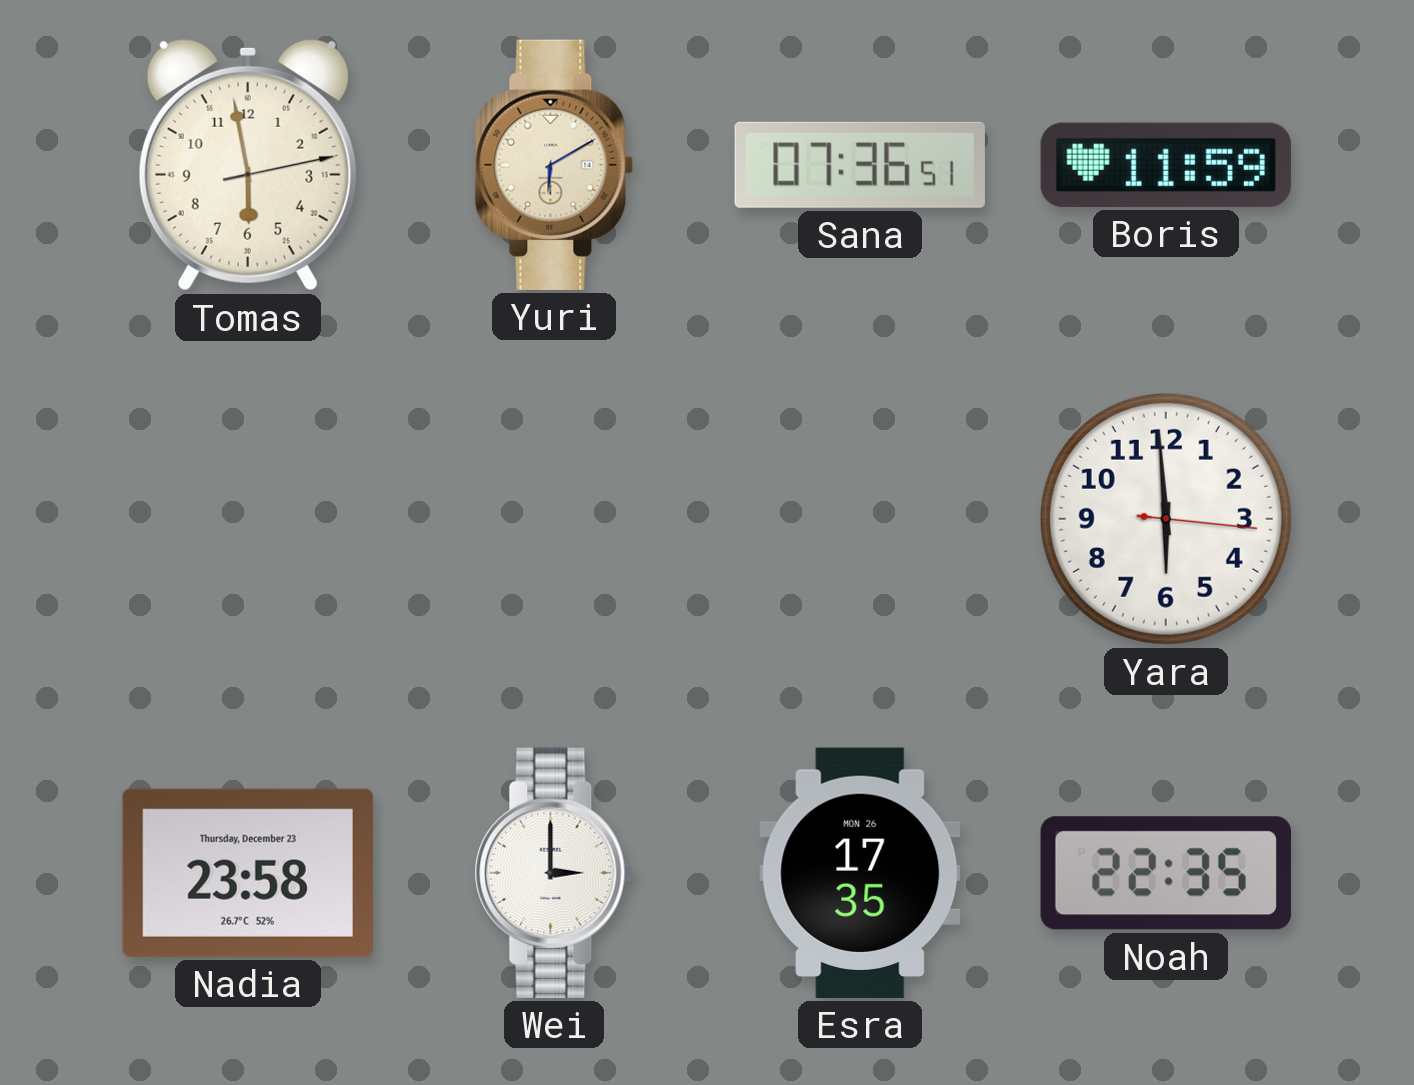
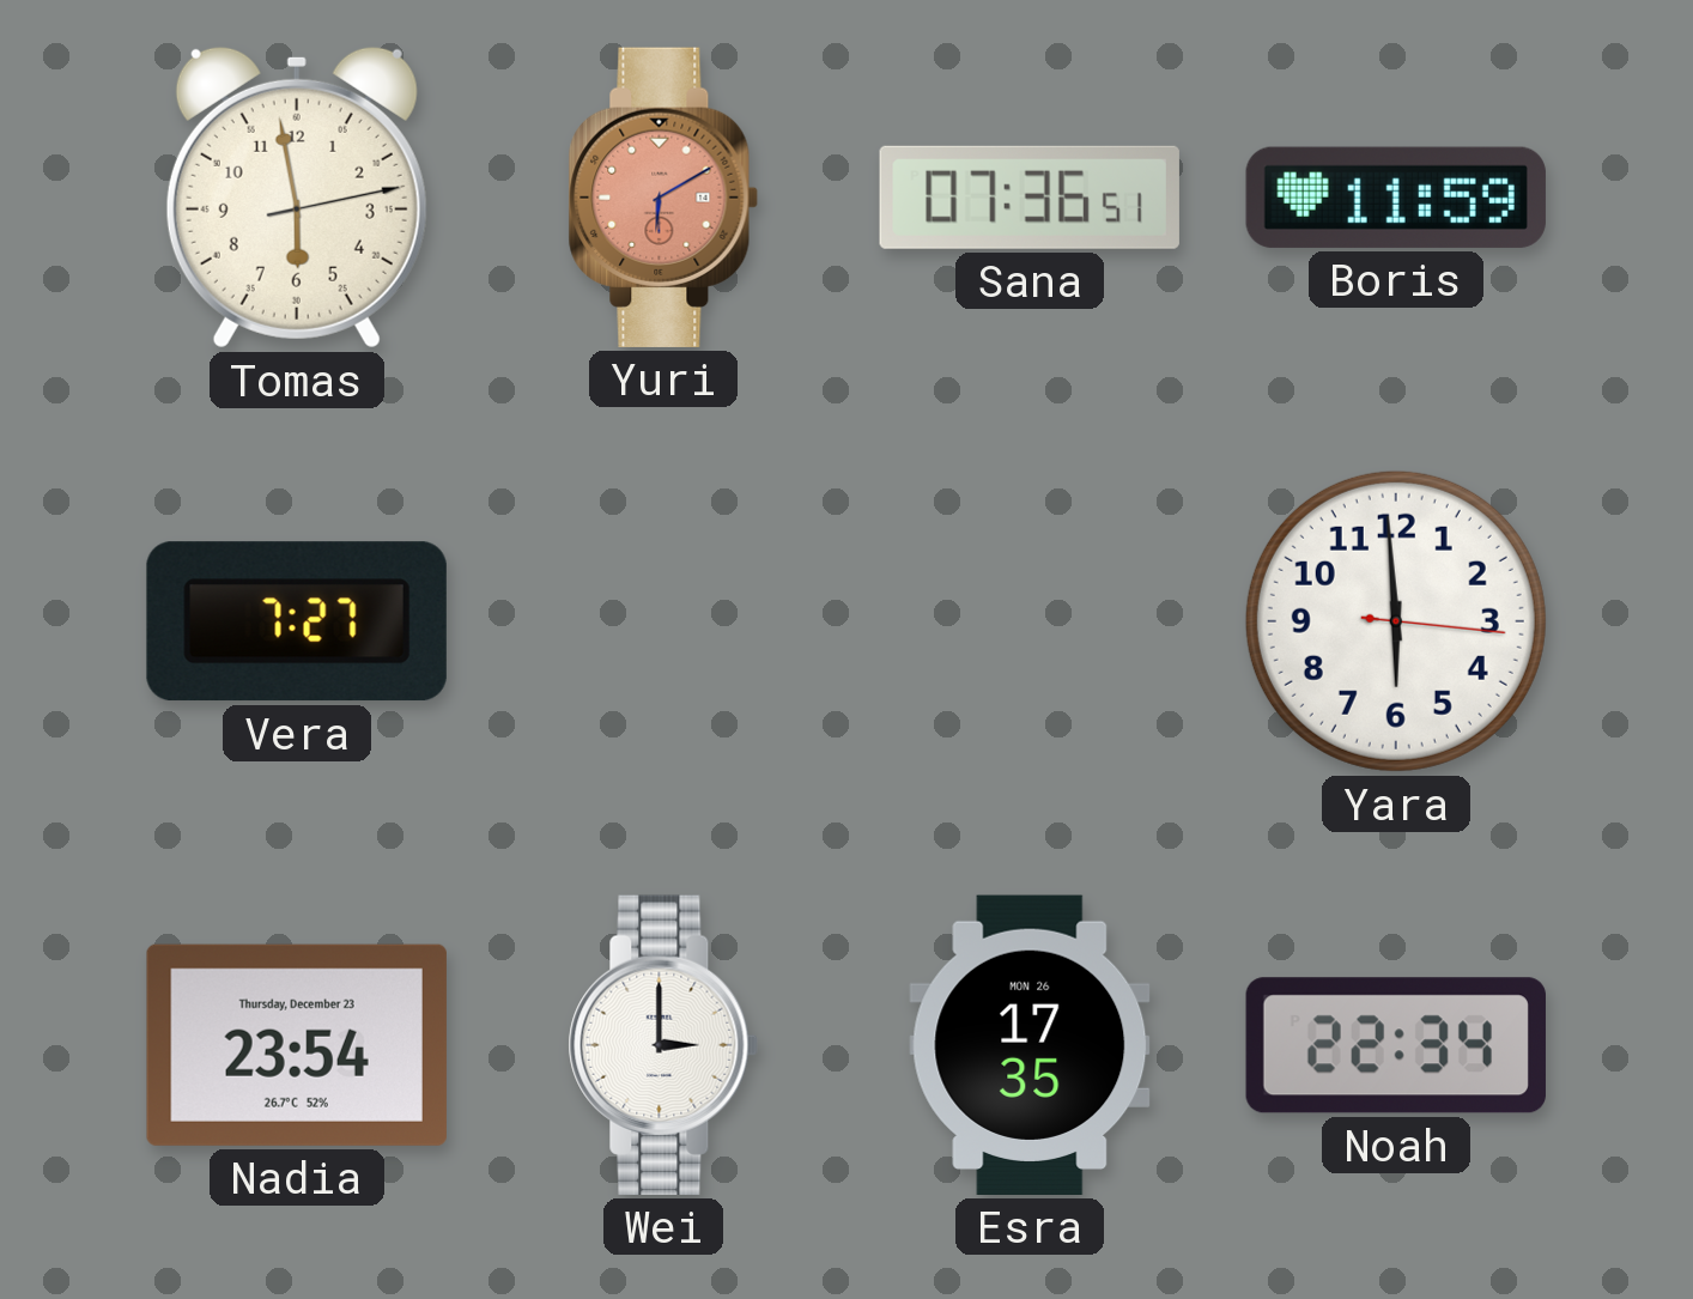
Yuri dial: cream -> salmon
Vera: none -> 7:27
Nadia: 23:58 -> 23:54
Noah: 22:35 -> 22:34
